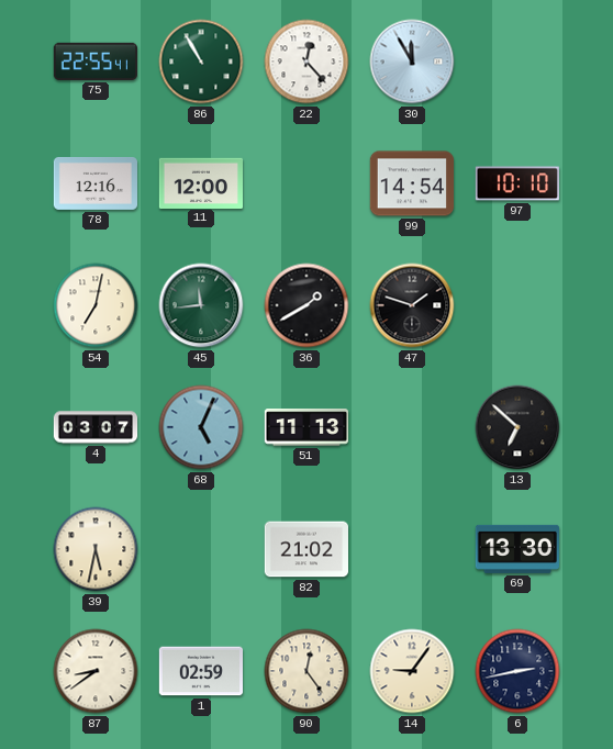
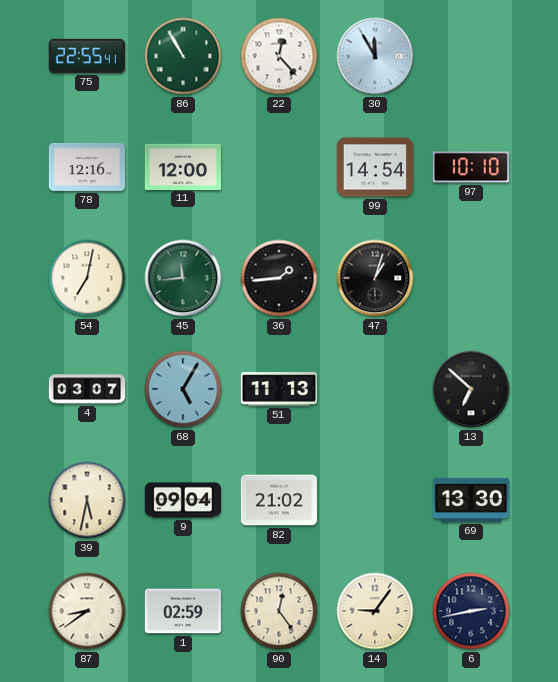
36: 1:40 -> 1:44
47: 1:48 -> 1:03
68: 5:04 -> 5:05
9: none -> 09:04
